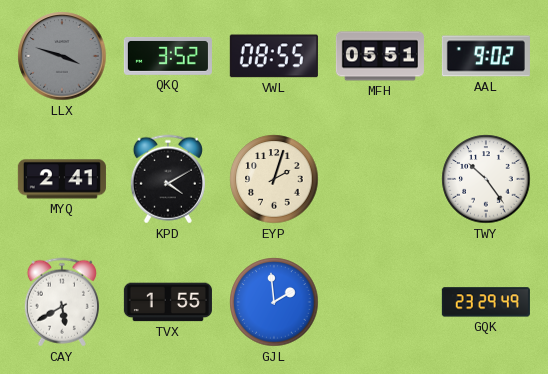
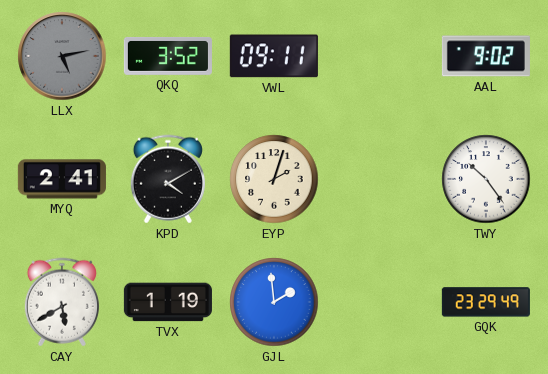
LLX: 3:48 -> 5:13
VWL: 08:55 -> 09:11
MFH: 05:51 -> none
TVX: 1:55 -> 1:19
